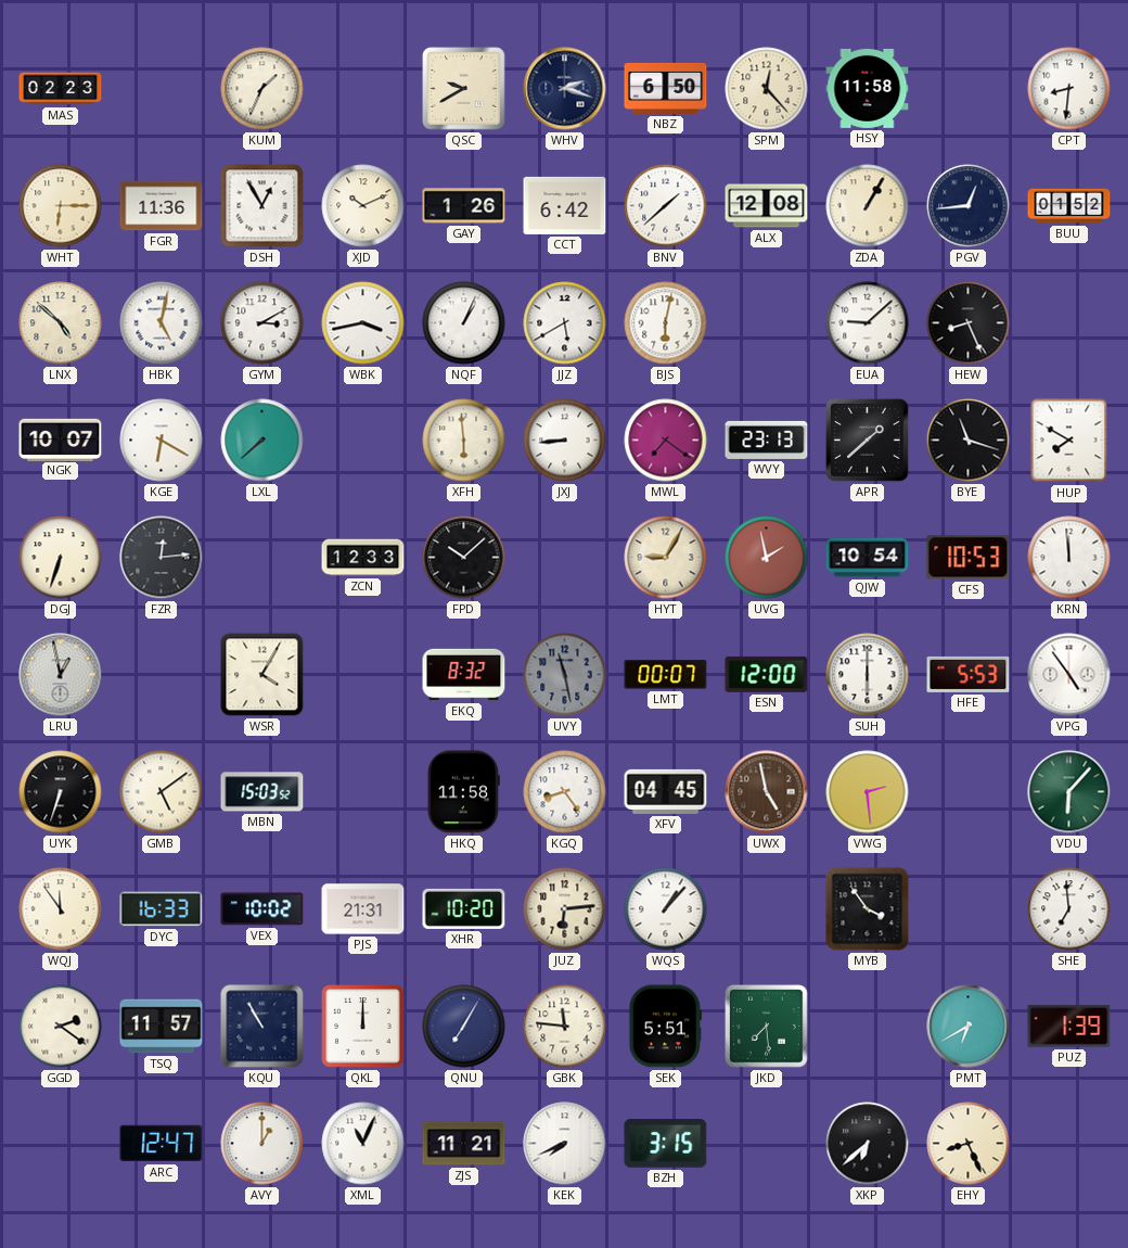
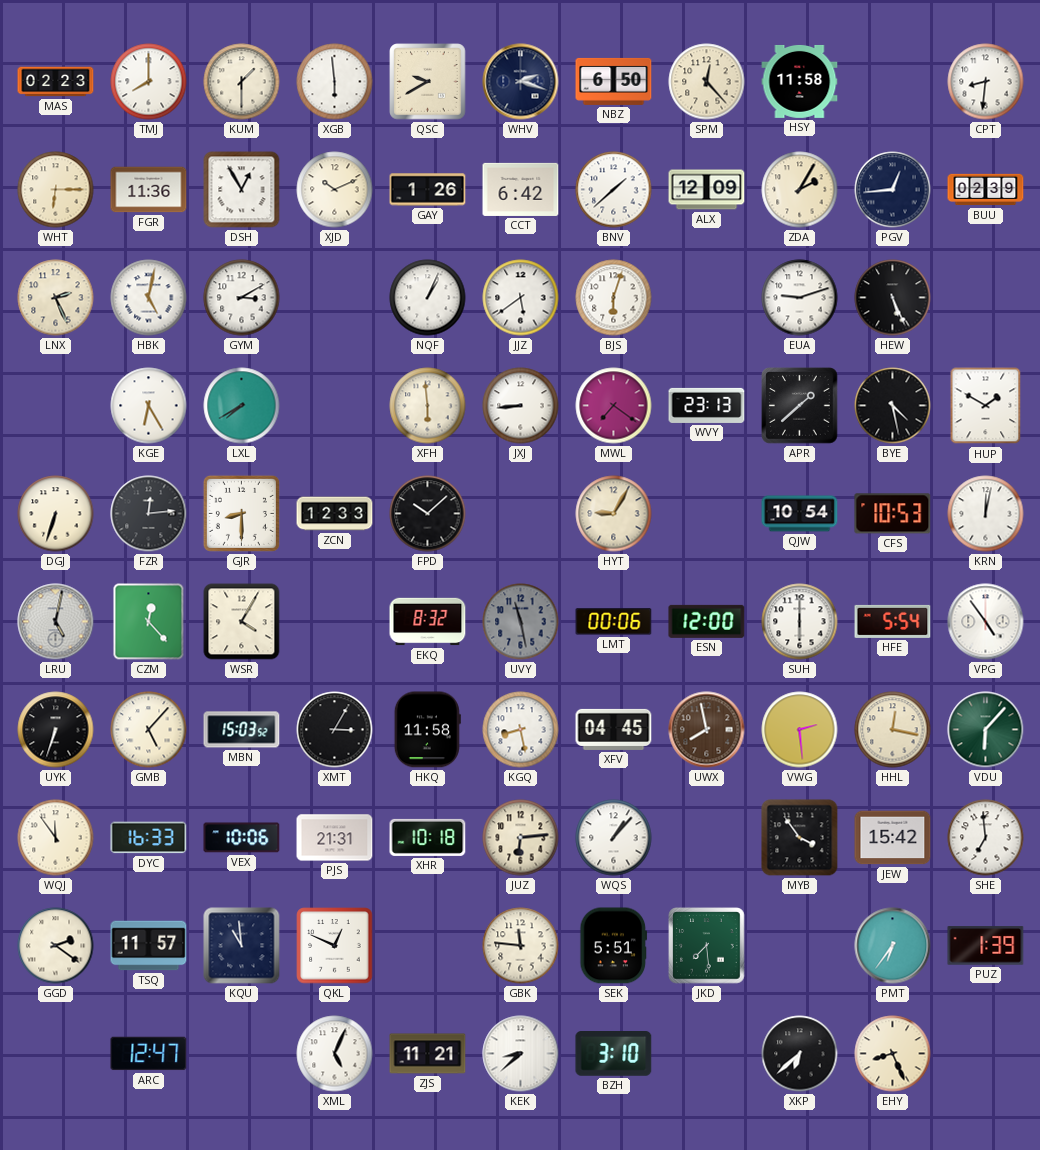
TMJ: none -> 8:00
KUM: 1:34 -> 1:30
XGB: none -> 5:59
ALX: 12:08 -> 12:09
ZDA: 1:05 -> 2:05
BUU: 01:52 -> 02:39
LNX: 4:52 -> 2:26
WBK: 3:43 -> none
JJZ: 5:40 -> 5:39
BJS: 6:02 -> 6:03
EUA: 9:08 -> 9:12
HEW: 8:26 -> 5:26
NGK: 10:07 -> none
KGE: 6:20 -> 6:25
LXL: 7:38 -> 7:40
BYE: 11:18 -> 4:28
HUP: 7:50 -> 1:50
GJR: none -> 8:30
UVG: 1:58 -> none
KRN: 11:59 -> 12:02
LRU: 12:58 -> 5:02
CZM: none -> 12:23
LMT: 00:07 -> 00:06
HFE: 5:53 -> 5:54
GMB: 5:09 -> 5:07
XMT: none -> 3:05
KGQ: 8:24 -> 8:28
UWX: 4:58 -> 7:58
HHL: none -> 12:17
VEX: 10:02 -> 10:06
XHR: 10:20 -> 10:18
JEW: none -> 15:42
KQU: 10:55 -> 10:59
QKL: 12:00 -> 12:49
QNU: 7:05 -> none
PMT: 6:40 -> 6:36
AVY: 1:00 -> none
XML: 11:04 -> 5:04
KEK: 7:41 -> 8:38
BZH: 3:15 -> 3:10
